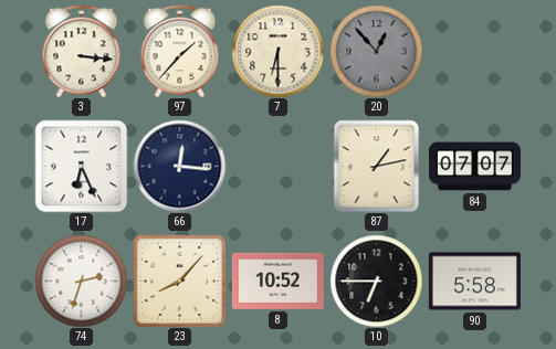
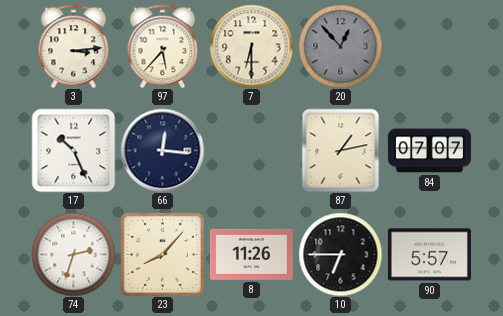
3: 3:16 -> 3:14
97: 1:37 -> 5:37
17: 6:26 -> 10:26
8: 10:52 -> 11:26
90: 5:58 -> 5:57
